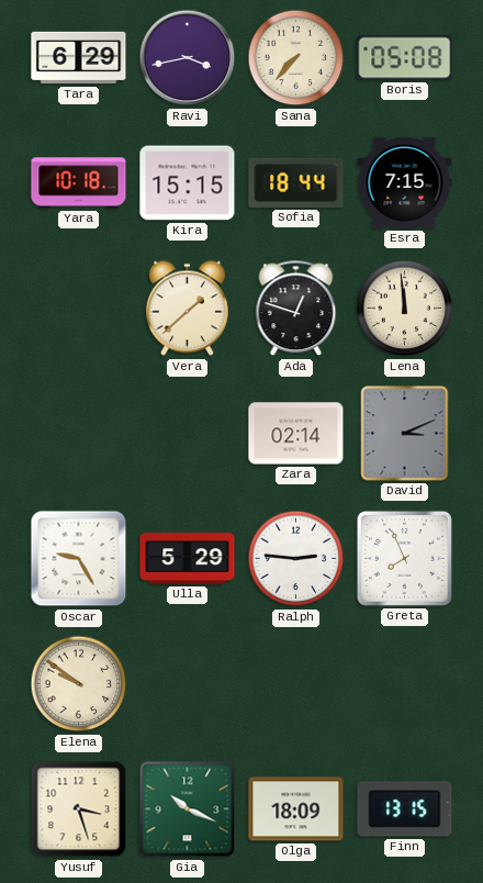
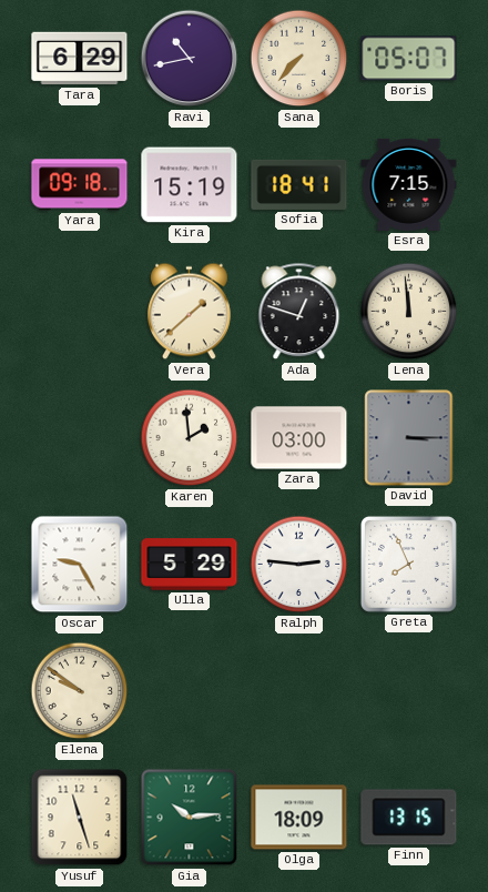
Ravi: 3:43 -> 10:43
Boris: 05:08 -> 05:07
Yara: 10:18 -> 09:18
Kira: 15:15 -> 15:19
Sofia: 18:44 -> 18:41
Karen: none -> 1:59
Zara: 02:14 -> 03:00
David: 3:11 -> 3:15
Yusuf: 3:27 -> 11:27
Gia: 10:19 -> 10:14
